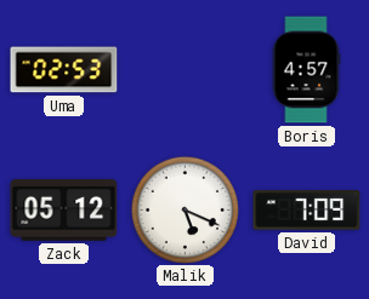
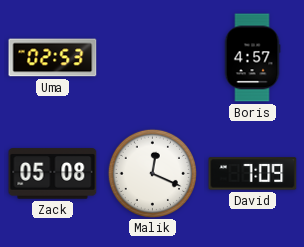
Zack: 05:12 -> 05:08
Malik: 5:19 -> 12:19
